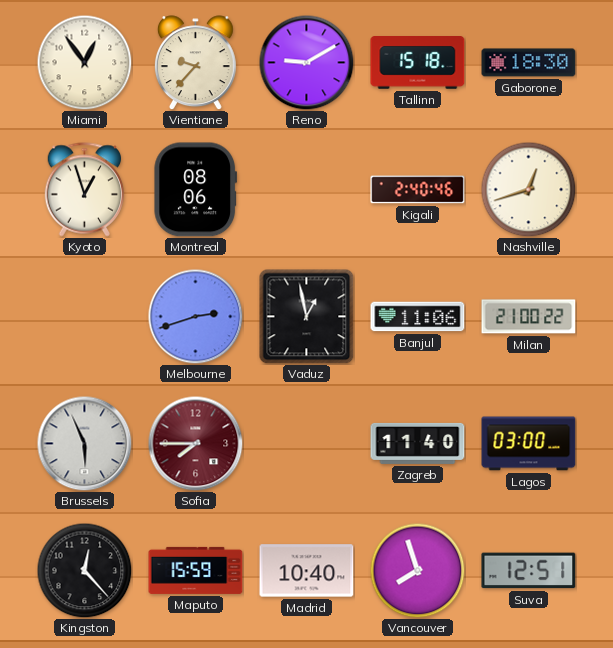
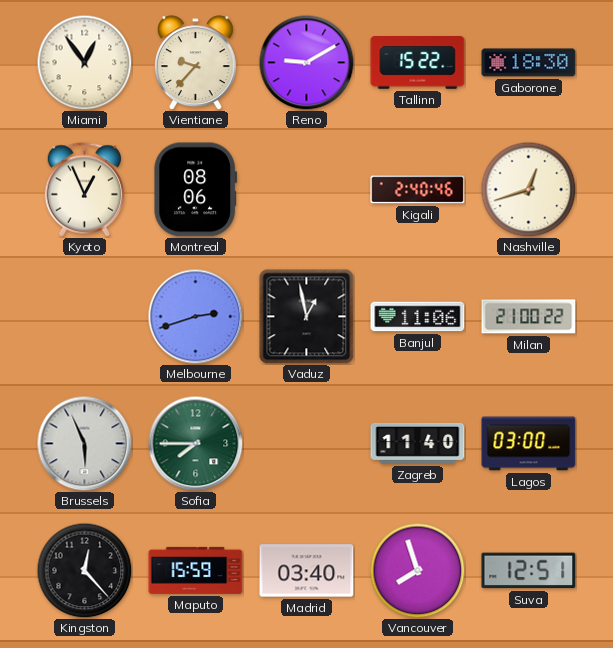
Tallinn: 15:18 -> 15:22
Kyoto: 12:57 -> 12:56
Sofia dial: burgundy -> green
Madrid: 10:40 -> 03:40
